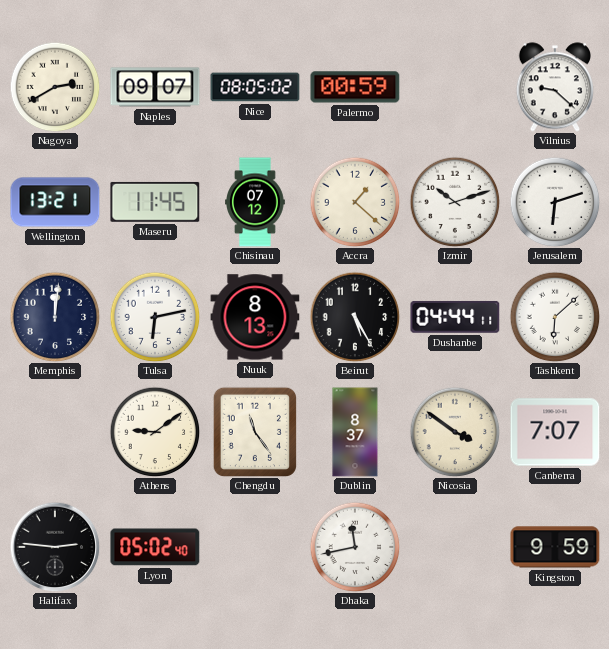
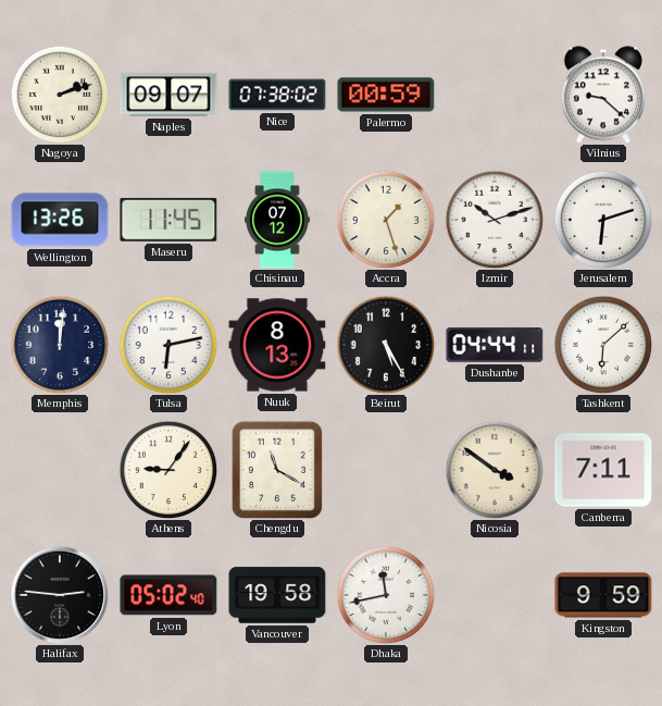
Nagoya: 2:40 -> 2:12
Nice: 08:05 -> 07:38
Wellington: 13:21 -> 13:26
Accra: 1:22 -> 1:27
Athens: 9:09 -> 9:06
Chengdu: 11:24 -> 11:20
Dublin: 8:37 -> none
Canberra: 7:07 -> 7:11
Vancouver: none -> 19:58
